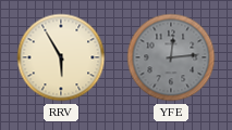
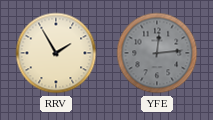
RRV: 5:55 -> 1:55
